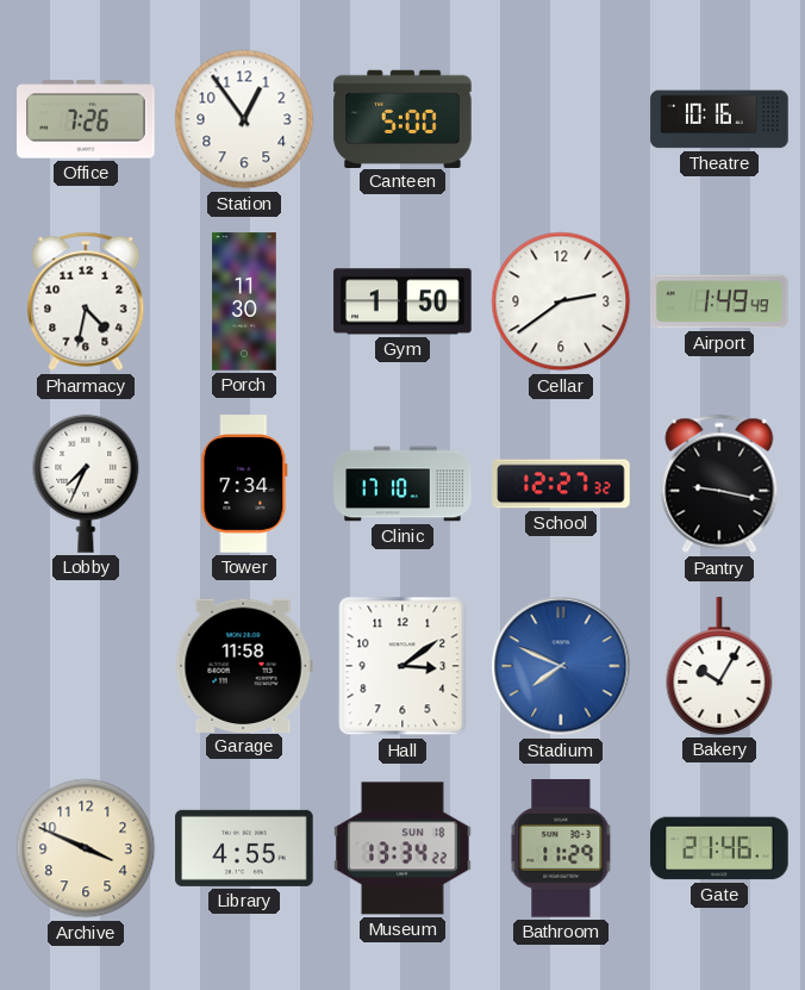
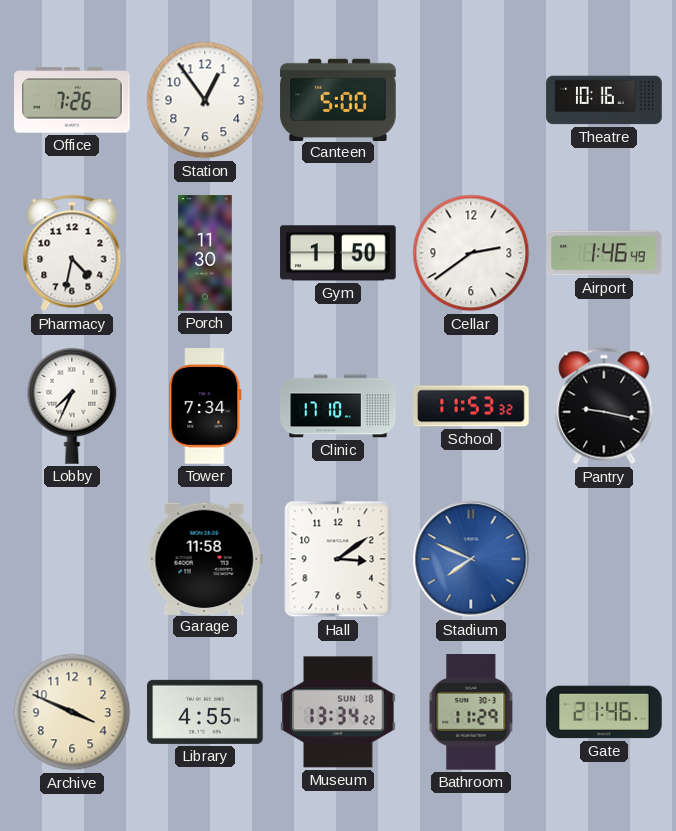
Airport: 1:49 -> 1:46
School: 12:27 -> 11:53
Bakery: 10:05 -> none
